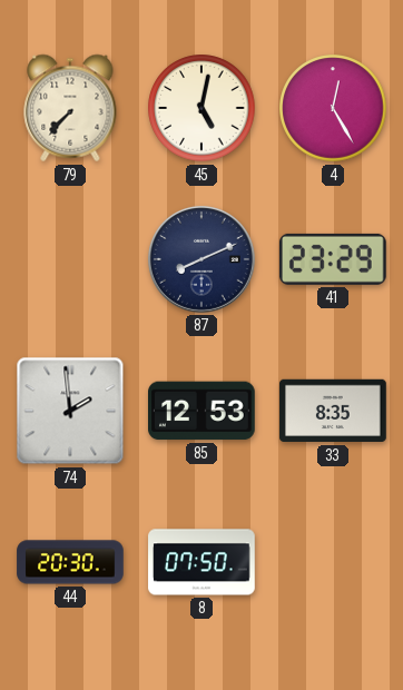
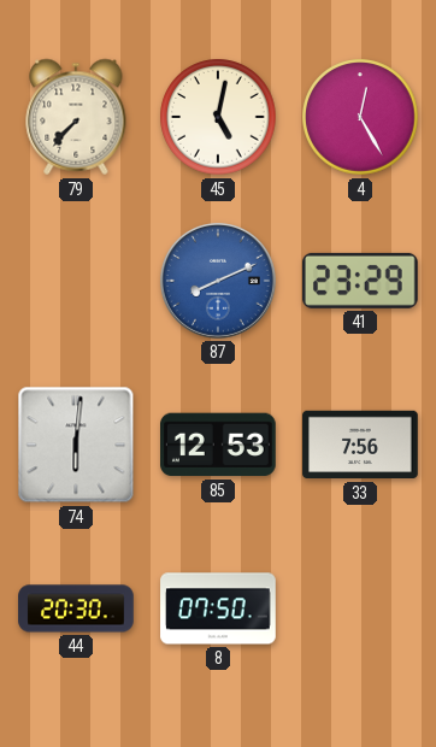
87 dial: navy -> blue
74: 1:59 -> 6:01
33: 8:35 -> 7:56
